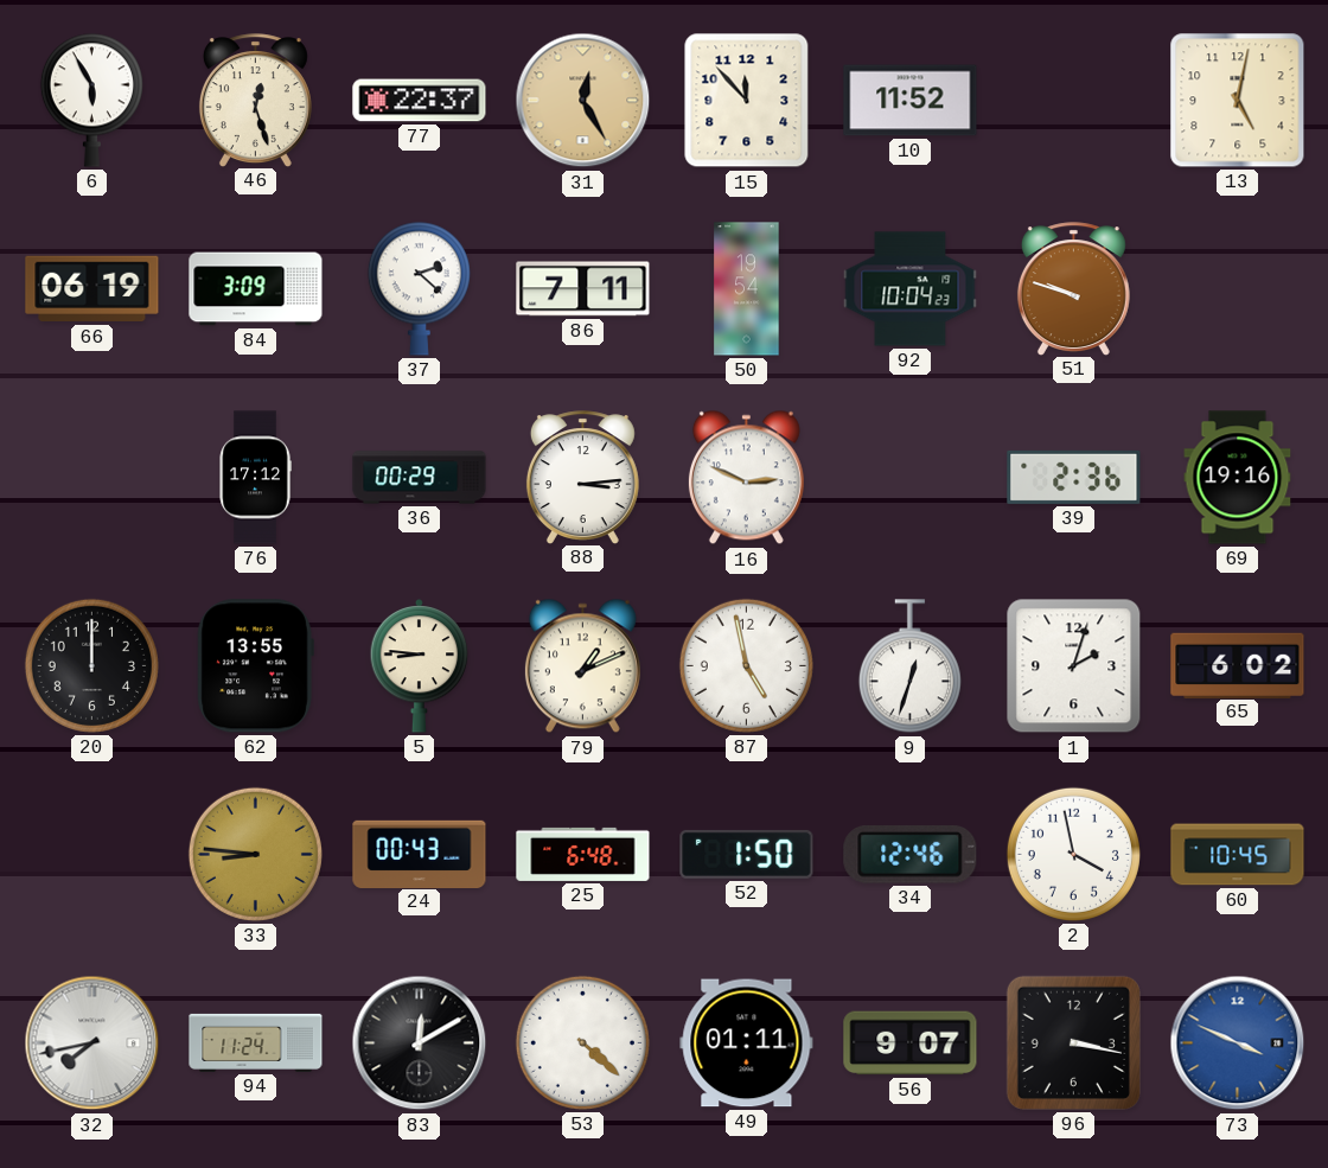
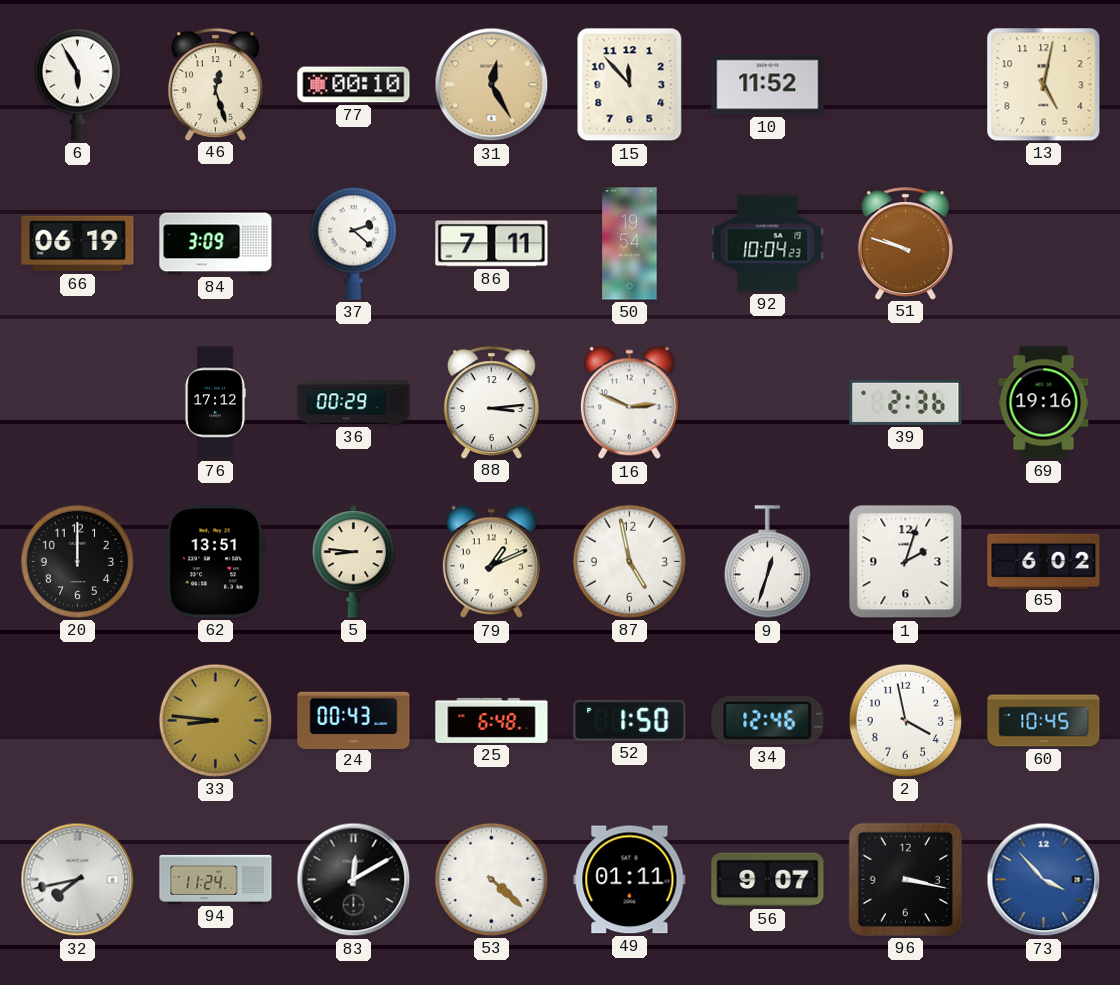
77: 22:37 -> 00:10
62: 13:55 -> 13:51
73: 3:49 -> 3:53
